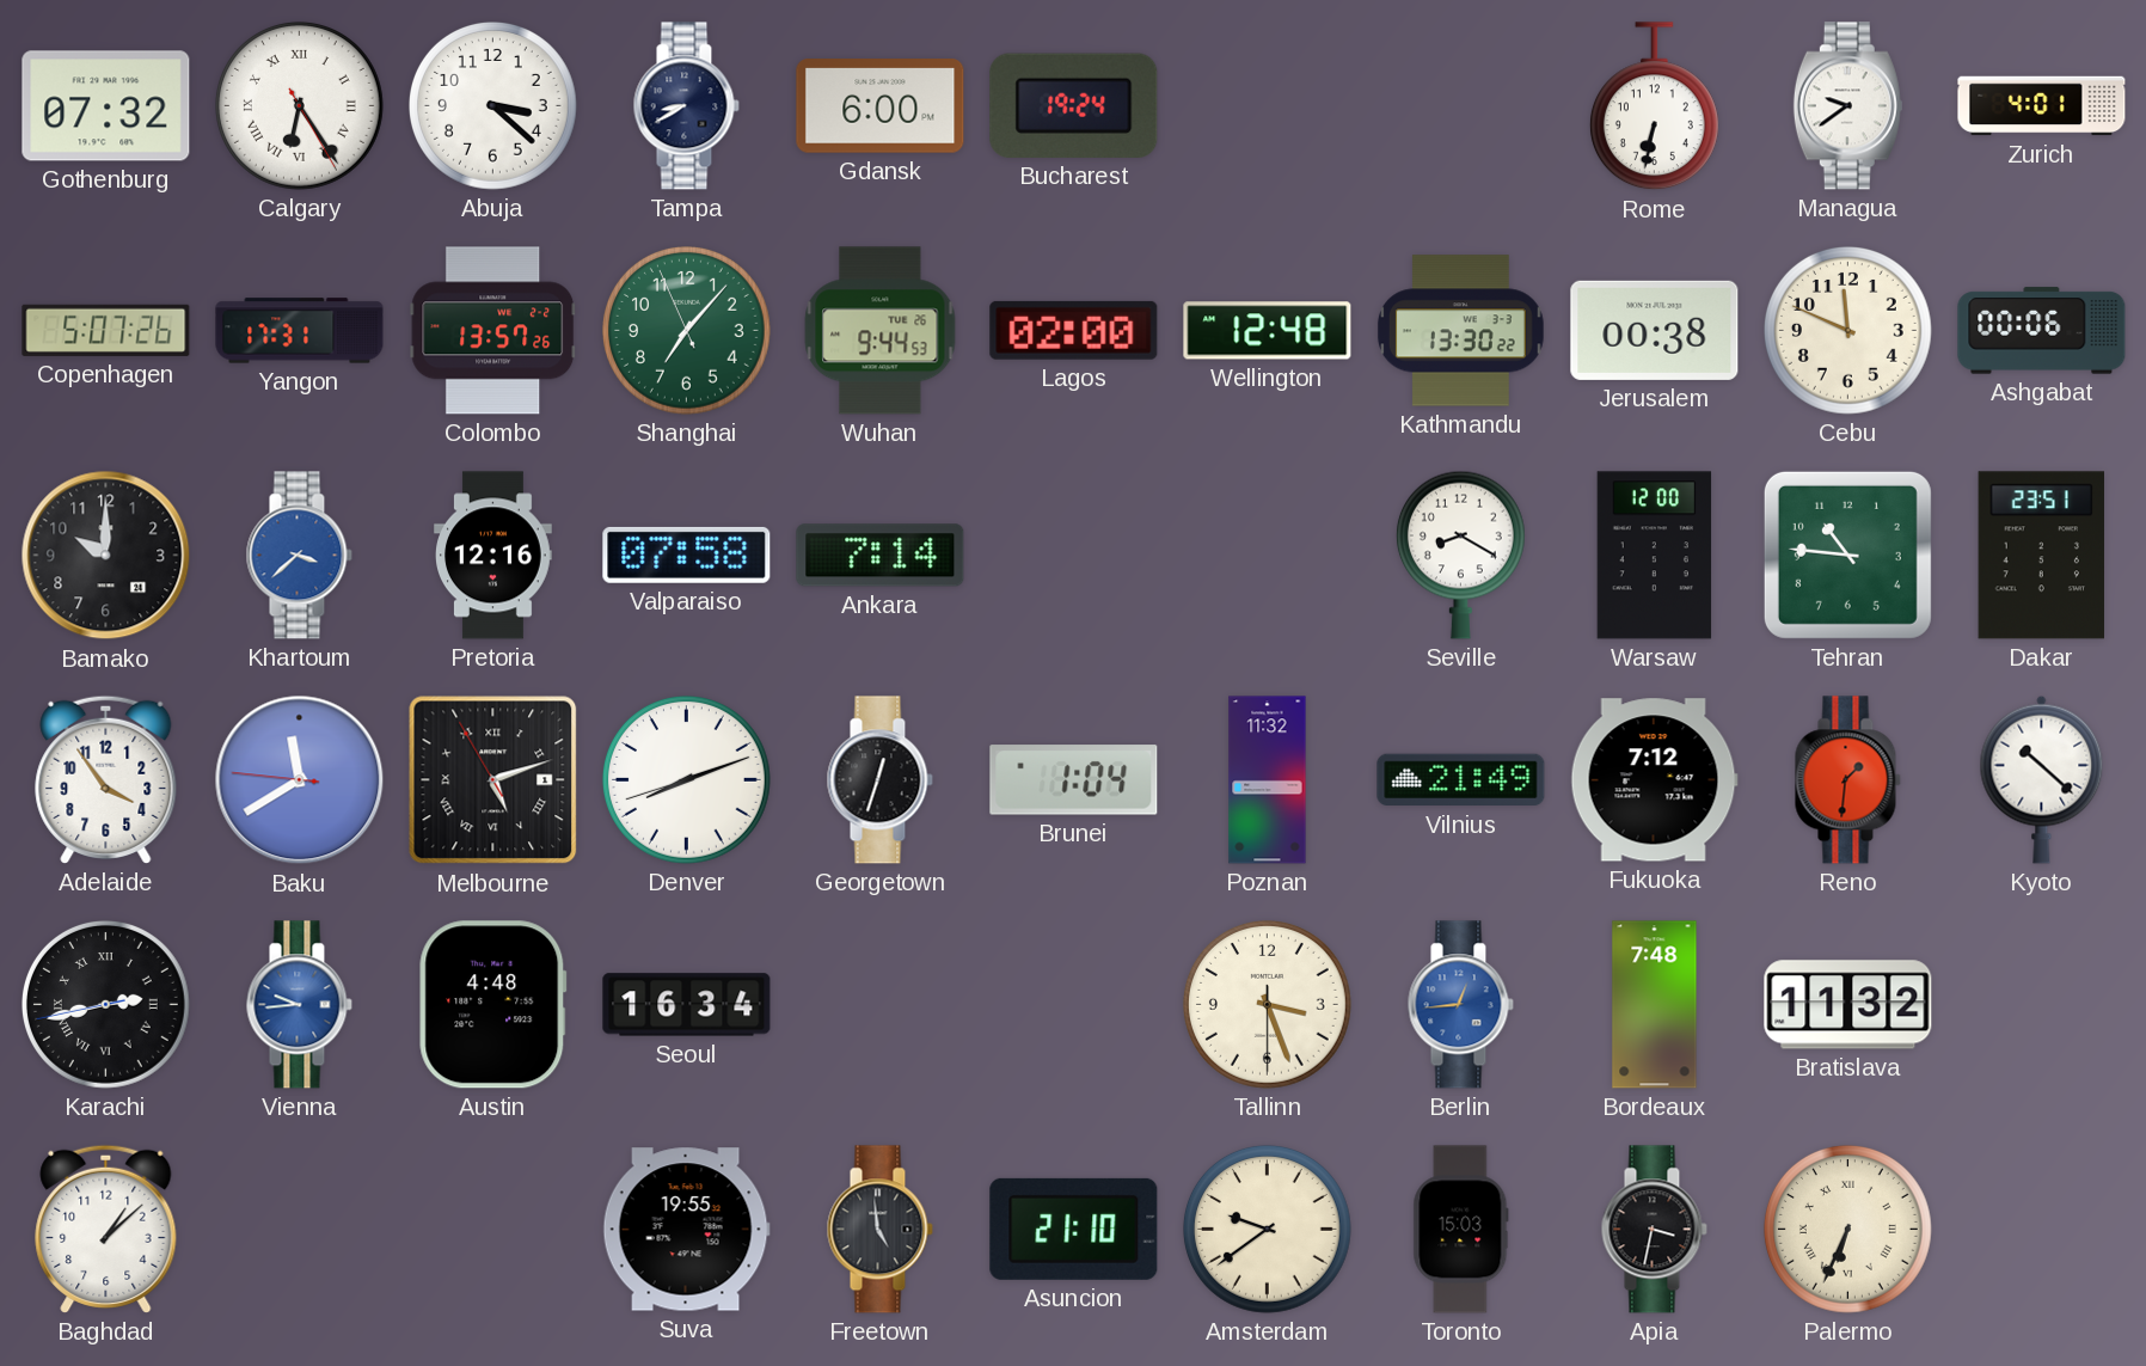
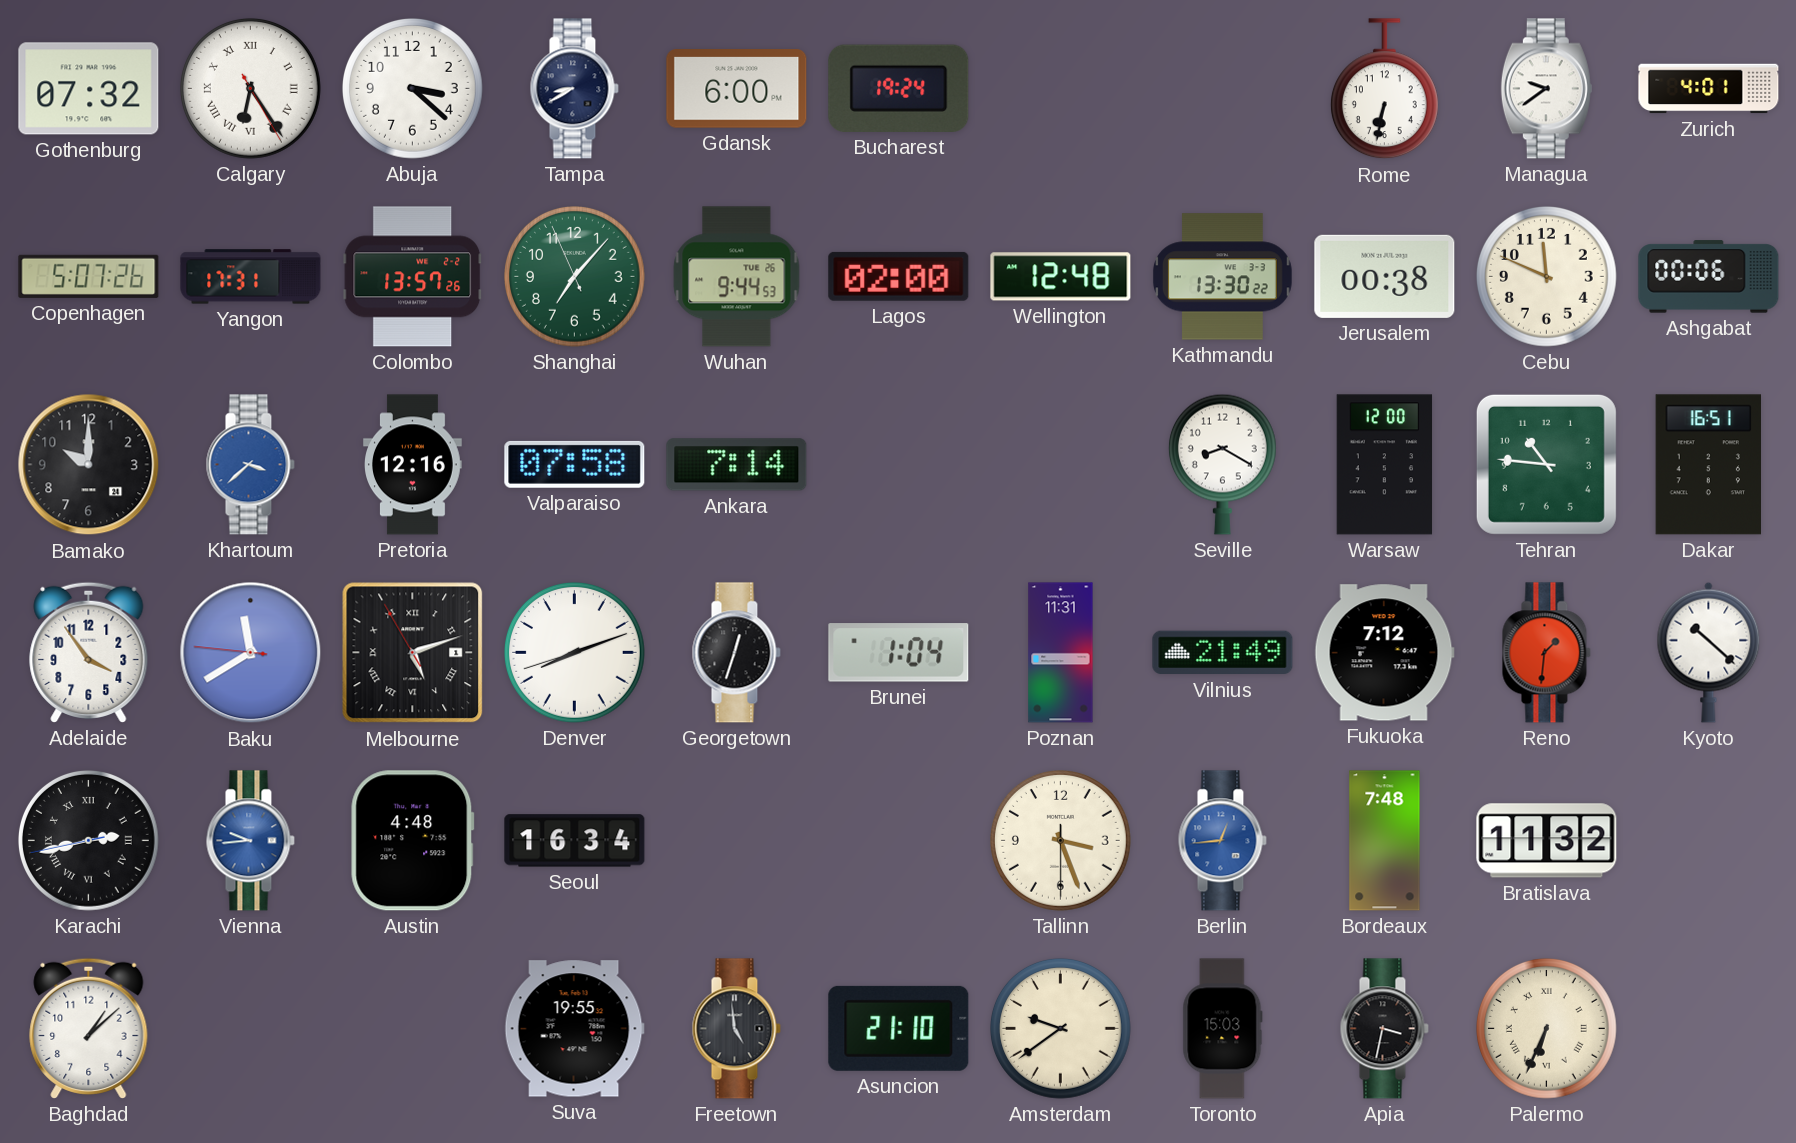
Dakar: 23:51 -> 16:51
Poznan: 11:32 -> 11:31
